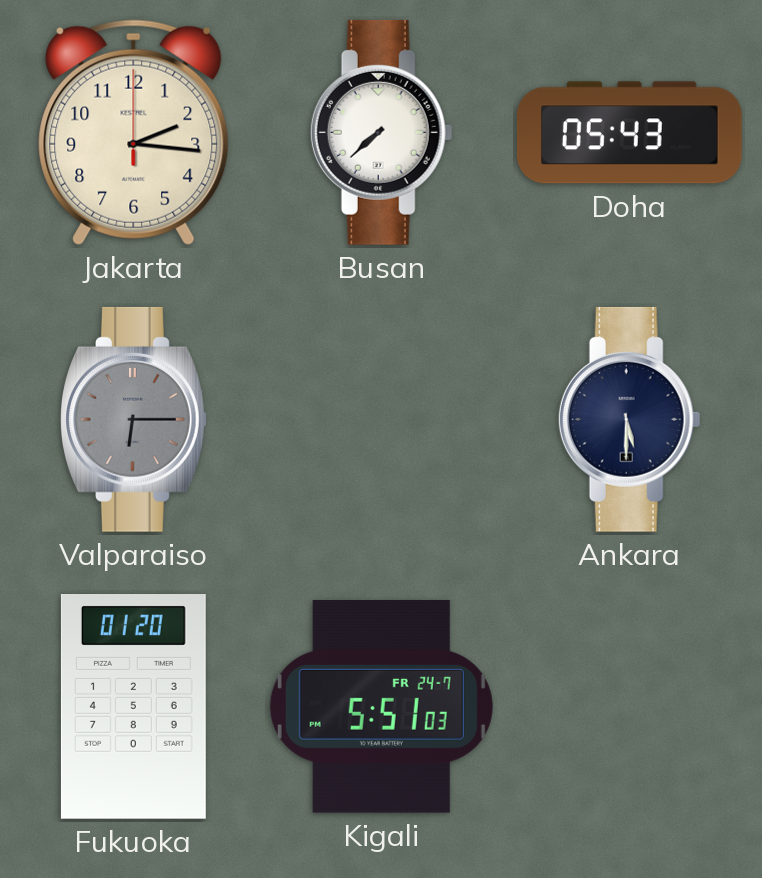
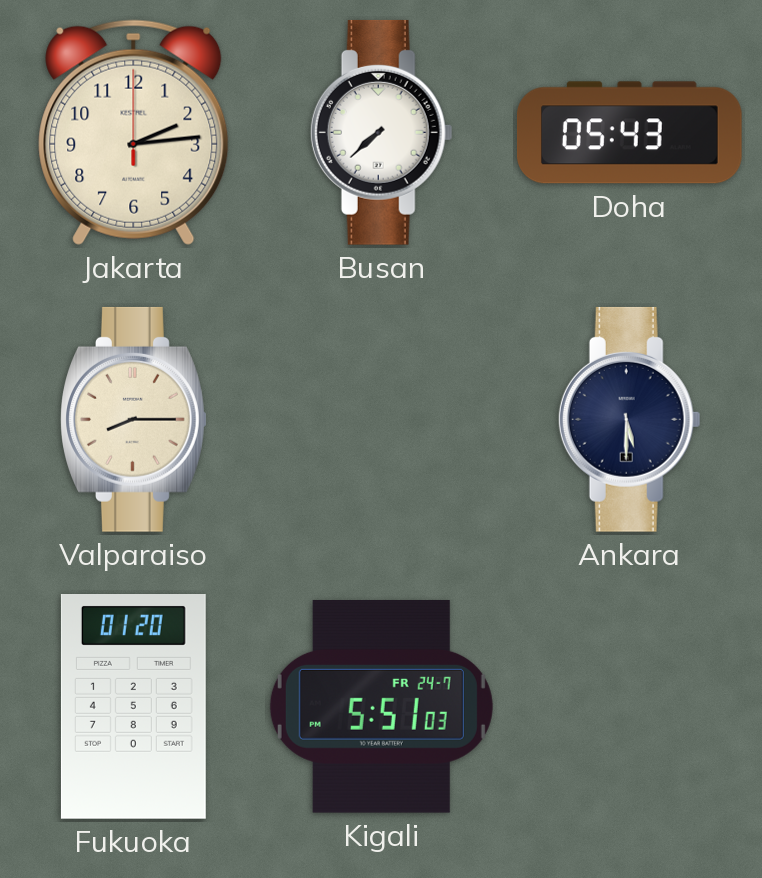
Jakarta: 2:16 -> 2:14
Valparaiso: 6:15 -> 8:15
Valparaiso dial: grey -> cream
